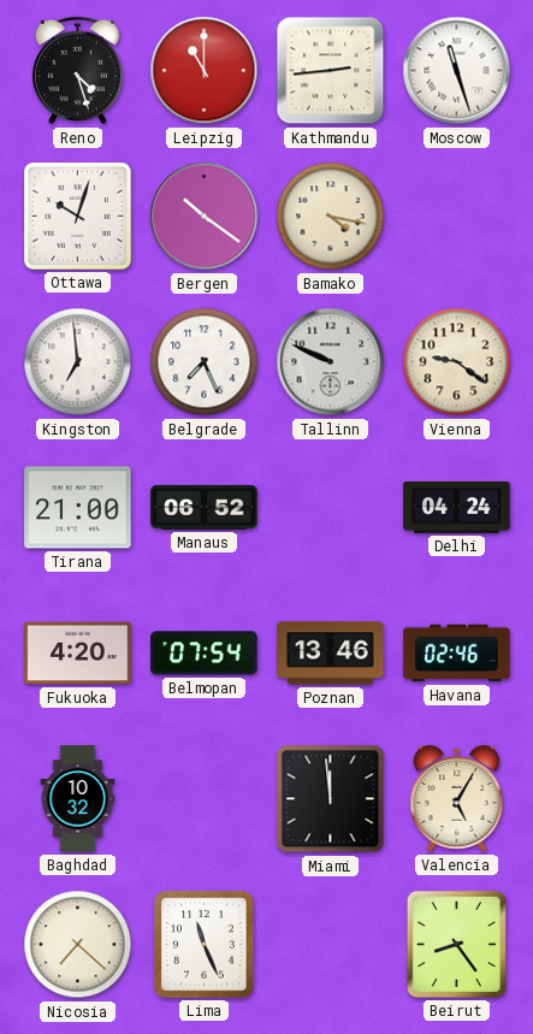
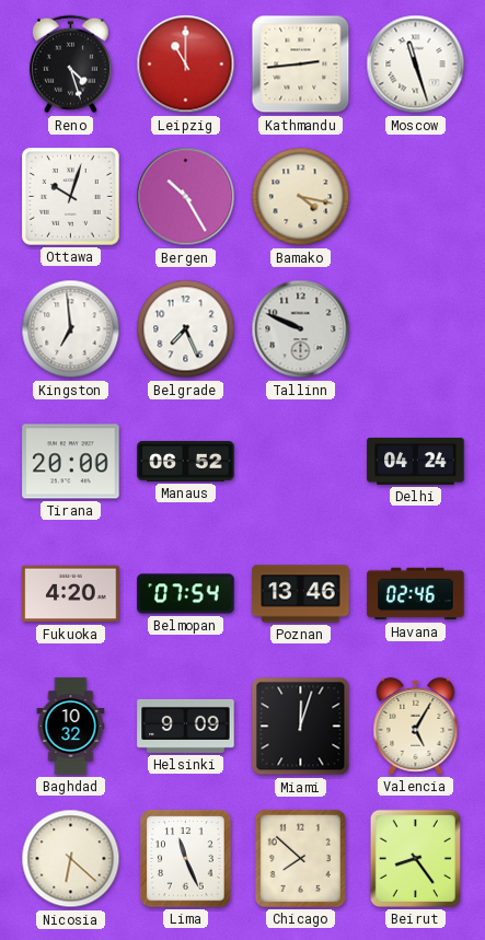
Bergen: 10:21 -> 10:25
Vienna: 9:21 -> none
Tirana: 21:00 -> 20:00
Helsinki: none -> 9:09
Miami: 11:59 -> 12:03
Nicosia: 7:22 -> 6:22
Chicago: none -> 7:52
